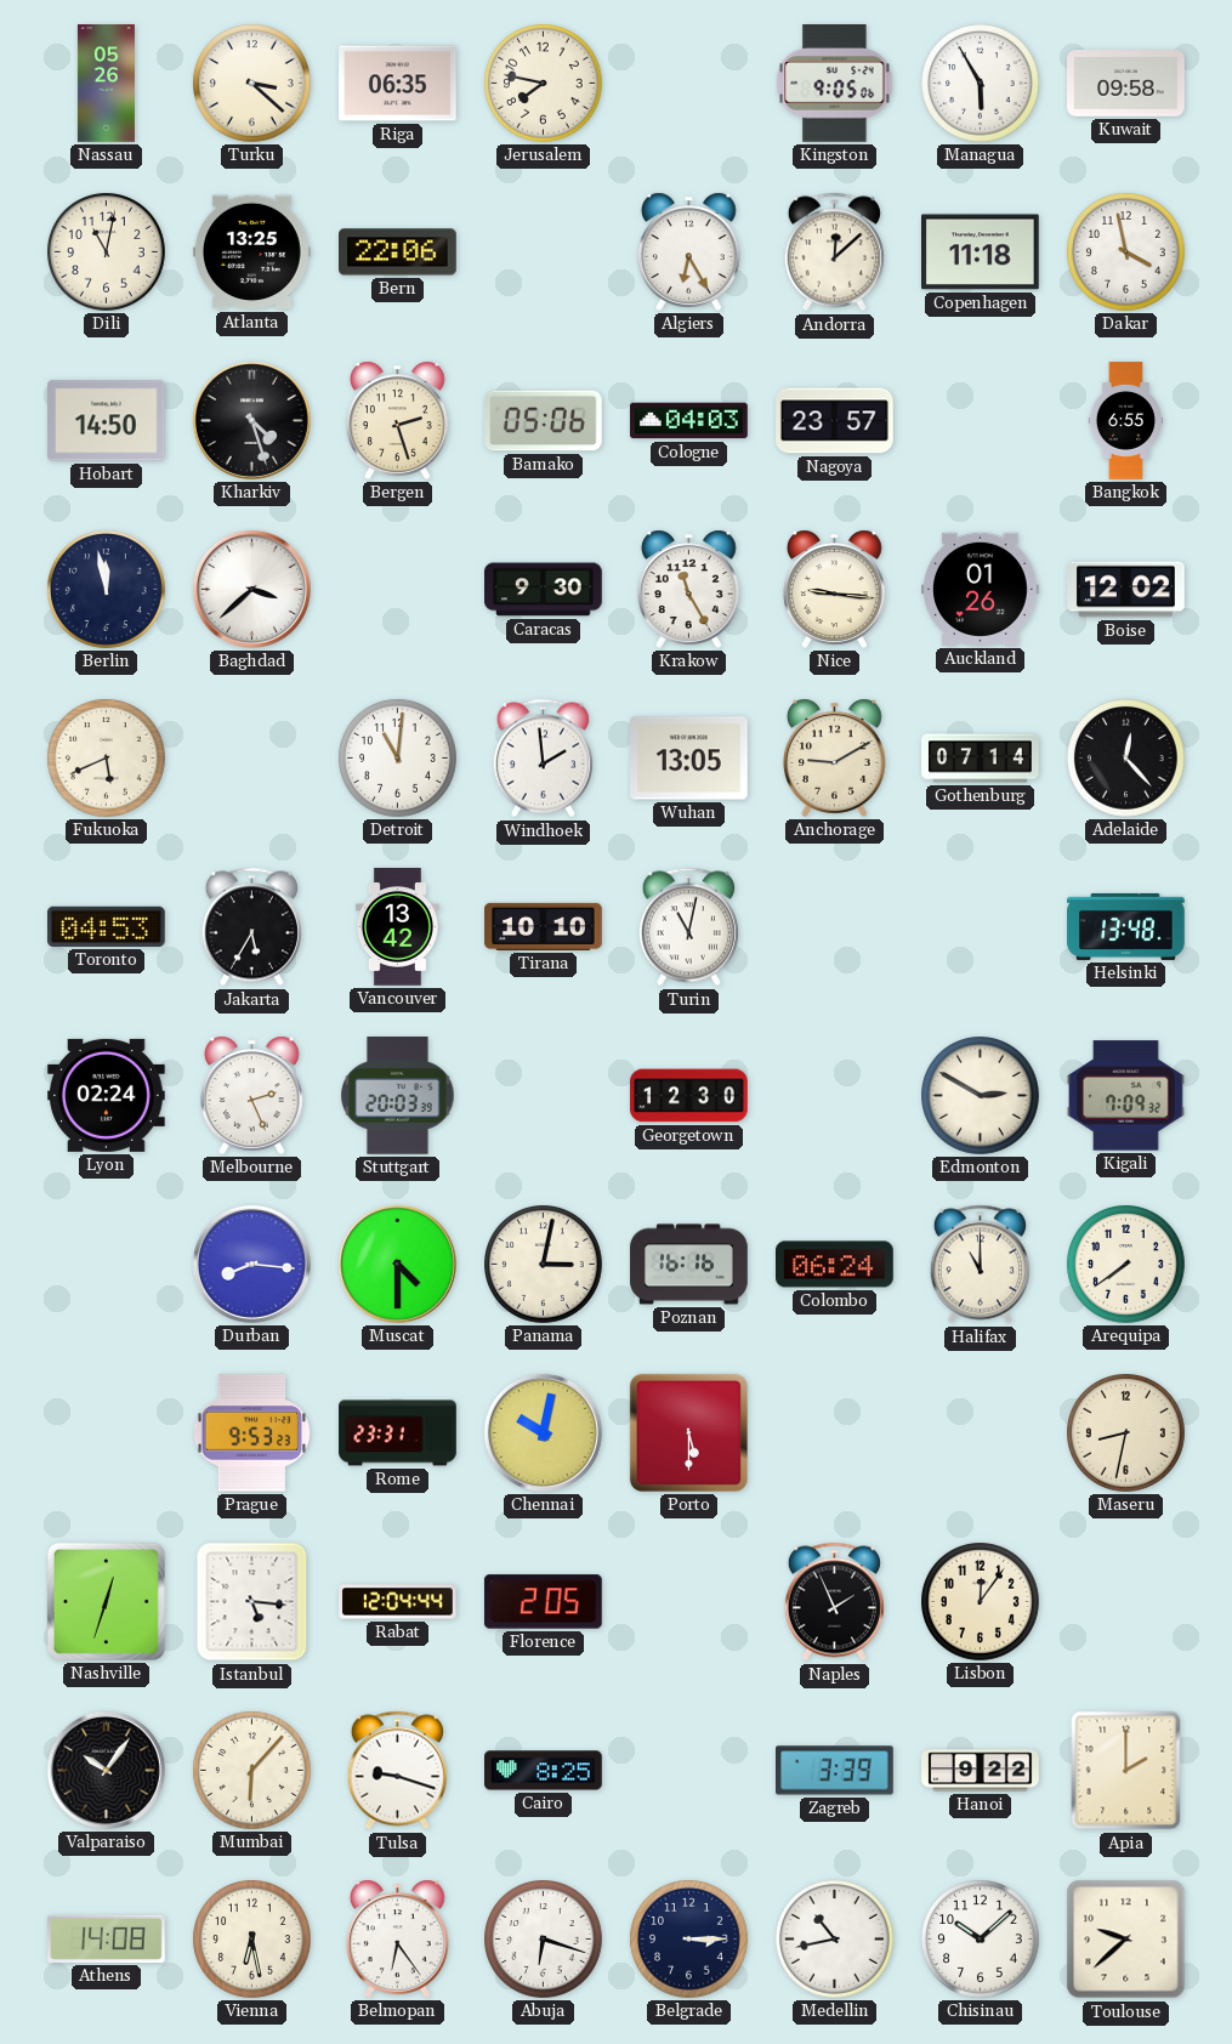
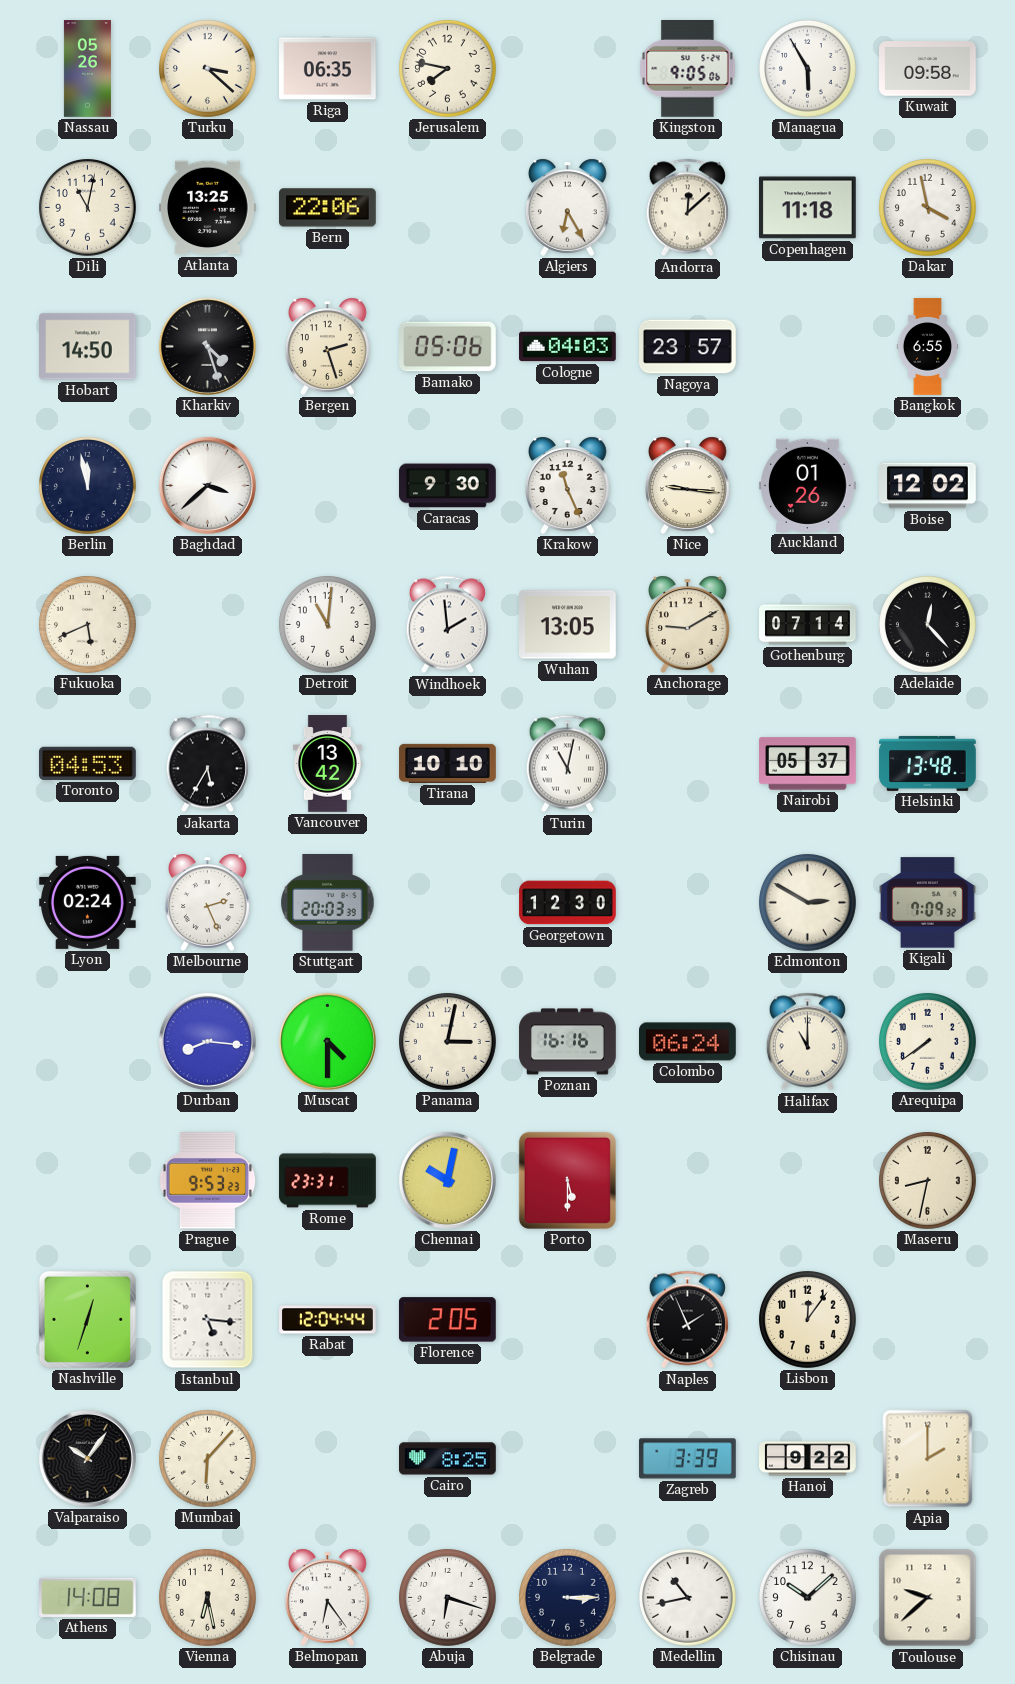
Krakow: 11:25 -> 11:26
Nairobi: none -> 05:37
Tulsa: 9:18 -> none
